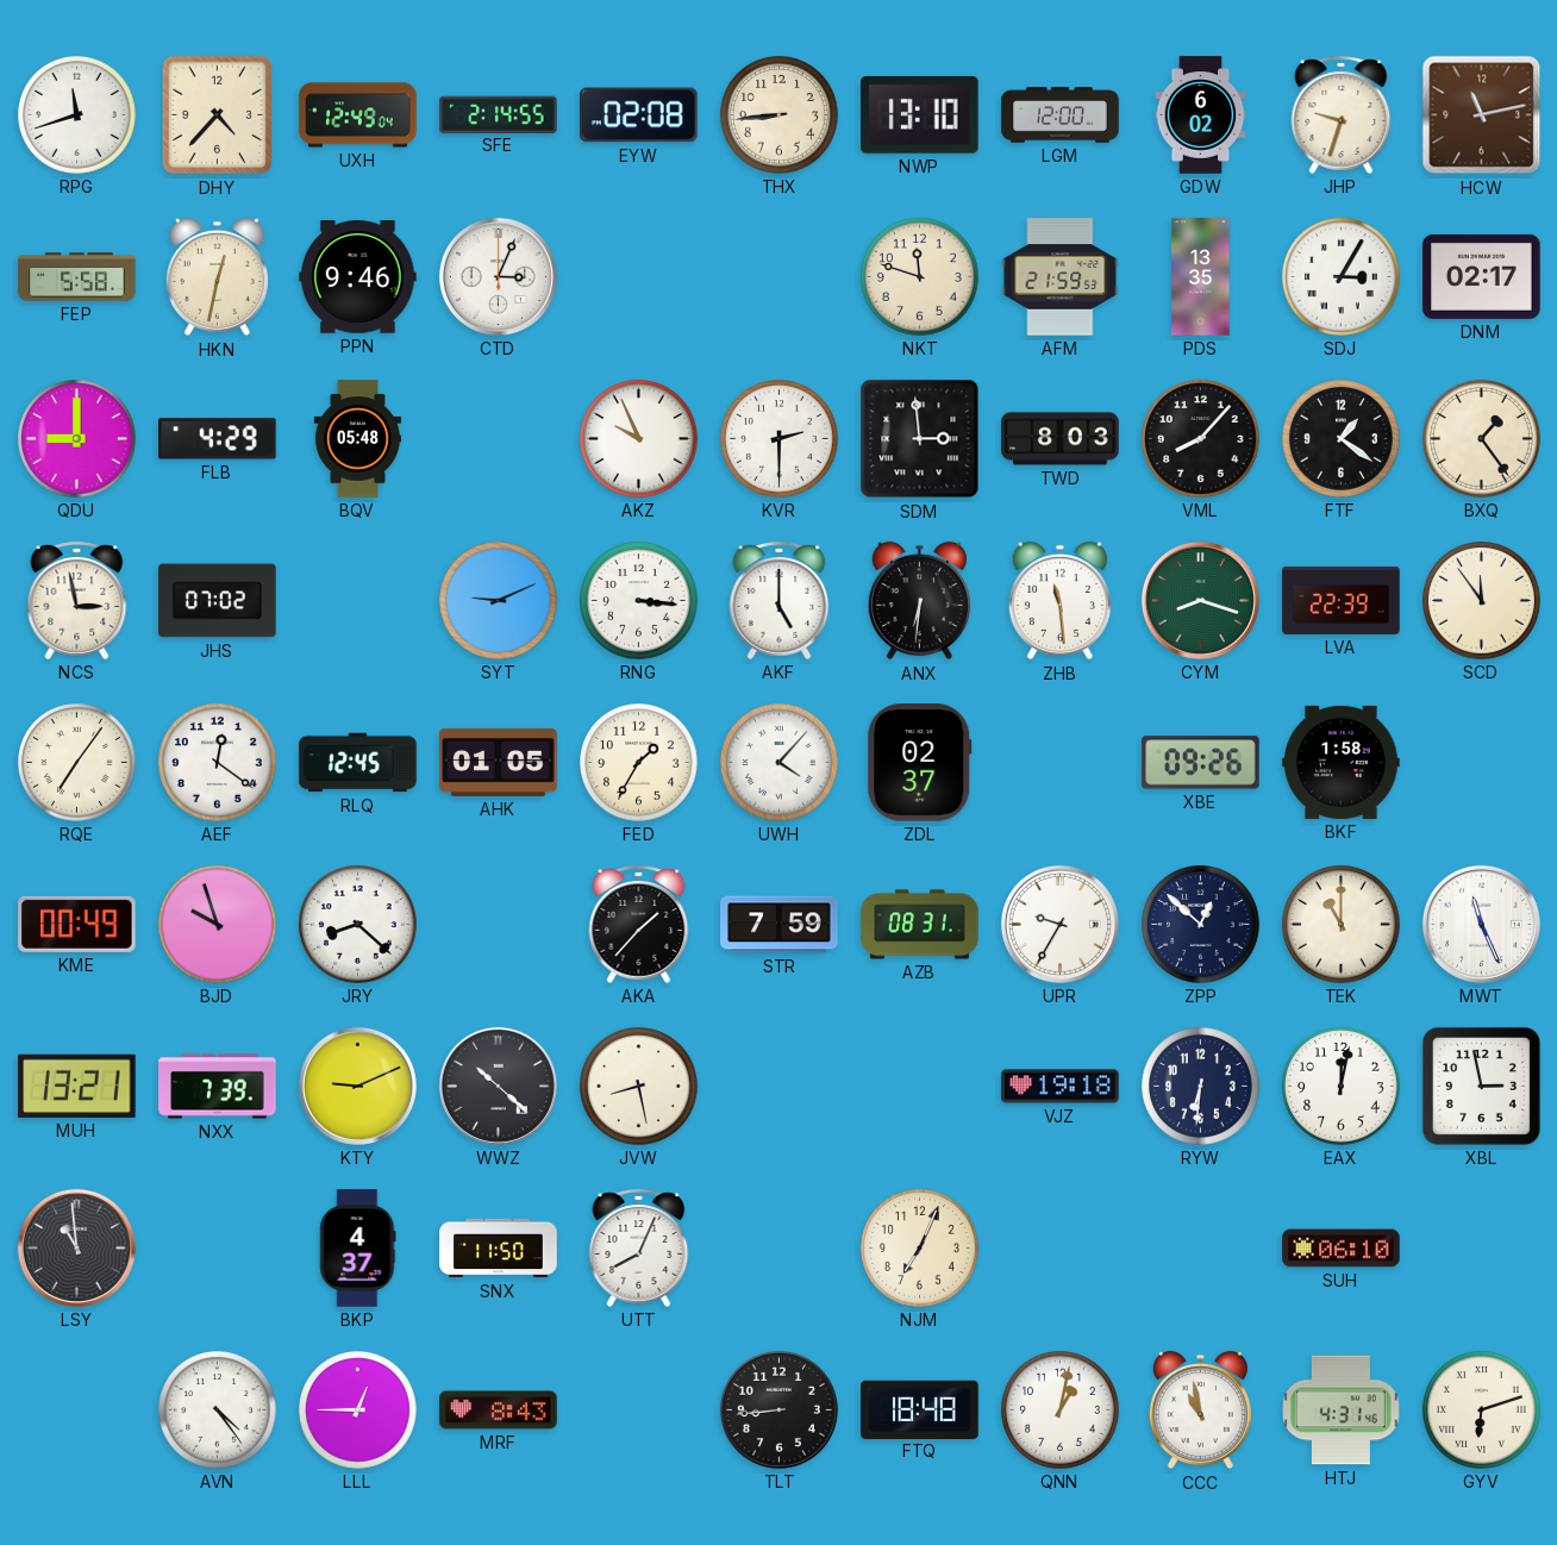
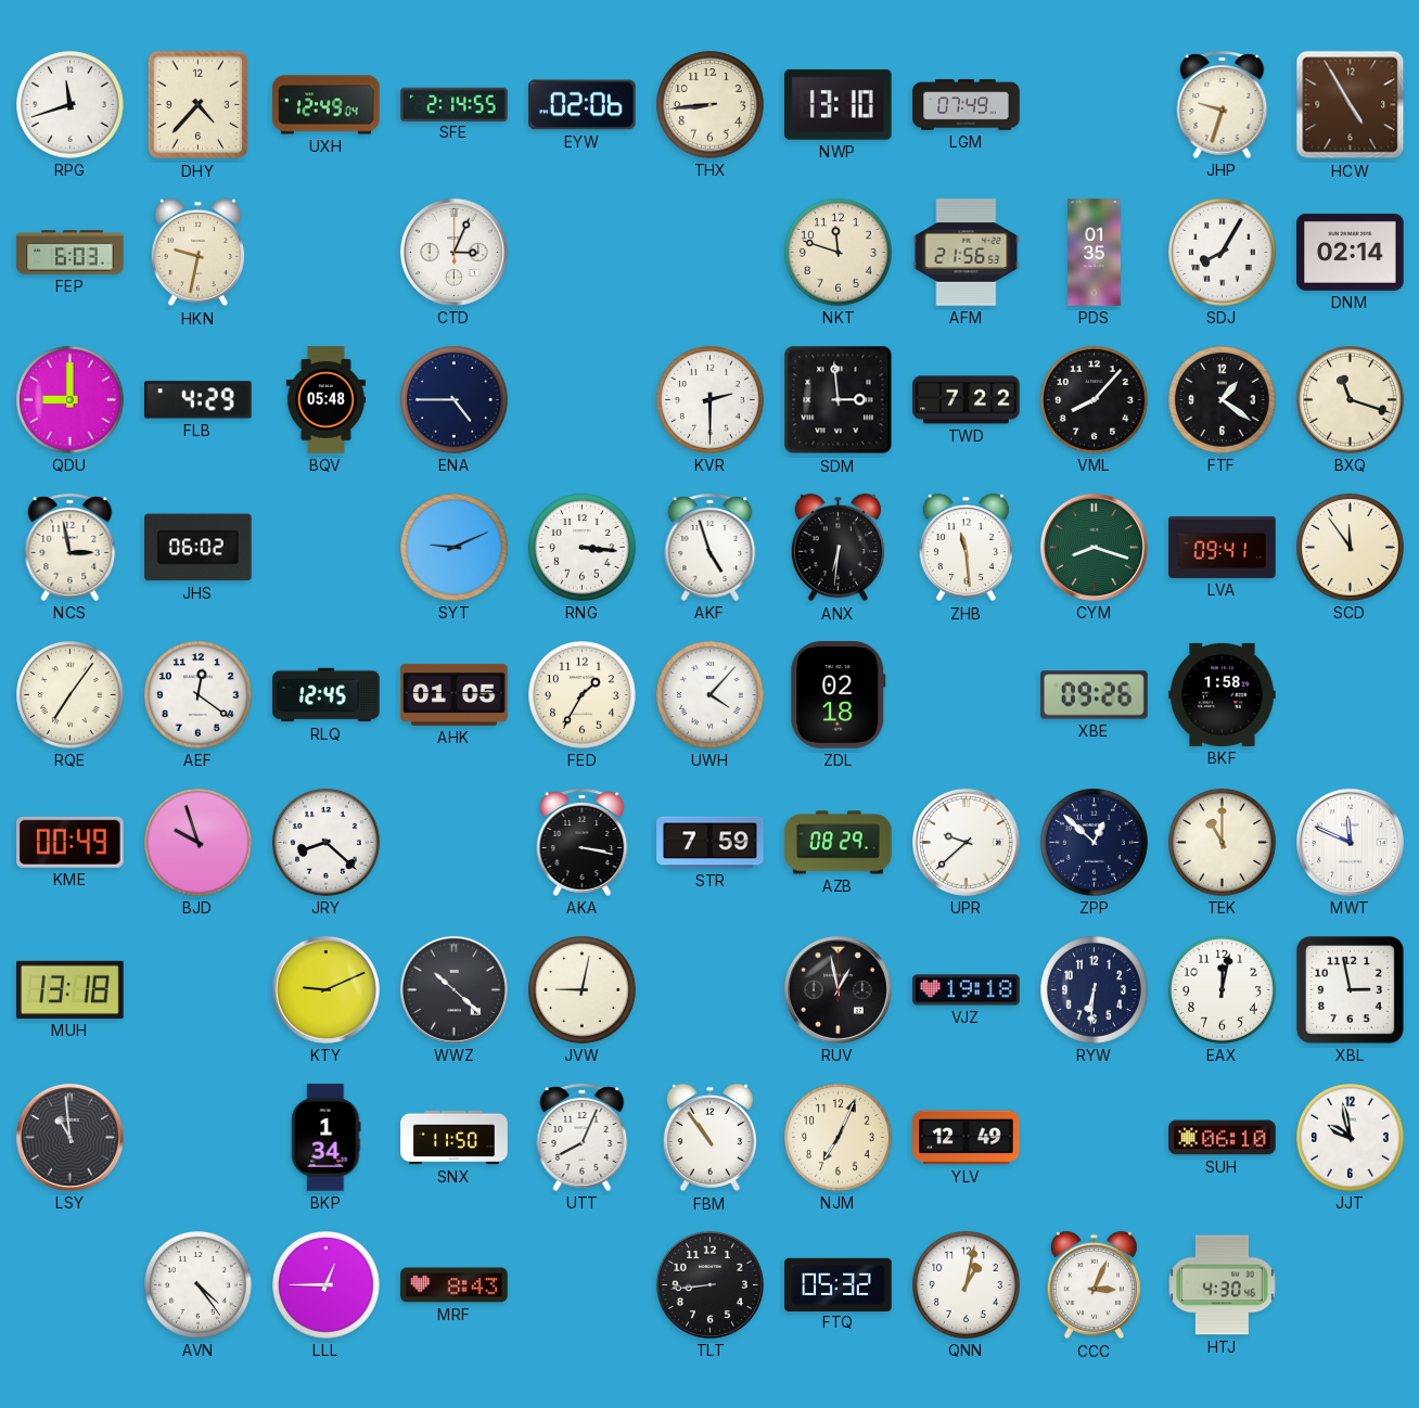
EYW: 02:08 -> 02:06
LGM: 12:00 -> 07:49
GDW: 6:02 -> none
HCW: 11:13 -> 4:55
FEP: 5:58 -> 6:03
HKN: 12:32 -> 9:32
PPN: 9:46 -> none
AFM: 21:59 -> 21:56
PDS: 13:35 -> 01:35
SDJ: 3:05 -> 8:05
DNM: 02:17 -> 02:14
ENA: none -> 4:45
AKZ: 9:56 -> none
TWD: 8:03 -> 7:22
BXQ: 1:24 -> 11:18
JHS: 07:02 -> 06:02
AKF: 5:00 -> 4:57
LVA: 22:39 -> 09:41
ZDL: 02:37 -> 02:18
AKA: 1:37 -> 3:17
AZB: 08:31 -> 08:29
UPR: 9:35 -> 9:38
MWT: 11:26 -> 11:49
MUH: 13:21 -> 13:18
NXX: 7:39 -> none
JVW: 8:28 -> 9:02
RUV: none -> 12:58
BKP: 4:37 -> 1:34
FBM: none -> 10:54
YLV: none -> 12:49
JJT: none -> 9:58
FTQ: 18:48 -> 05:32
CCC: 10:58 -> 3:04
HTJ: 4:31 -> 4:30
GYV: 6:12 -> none
